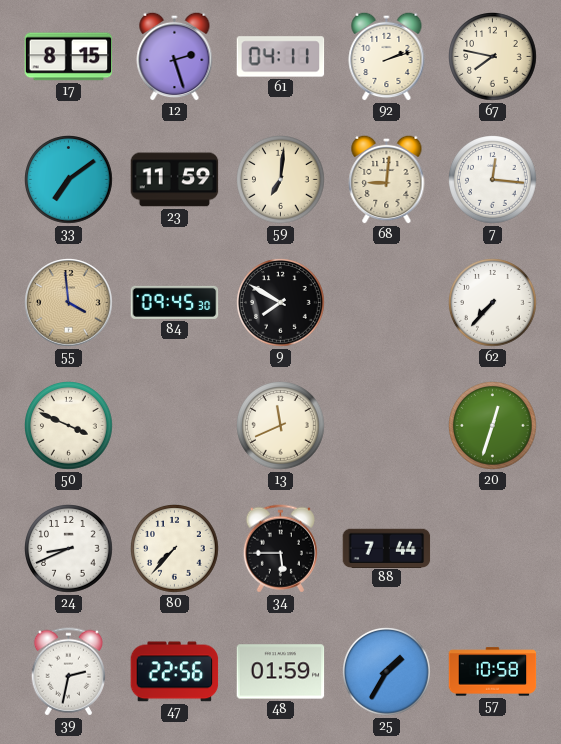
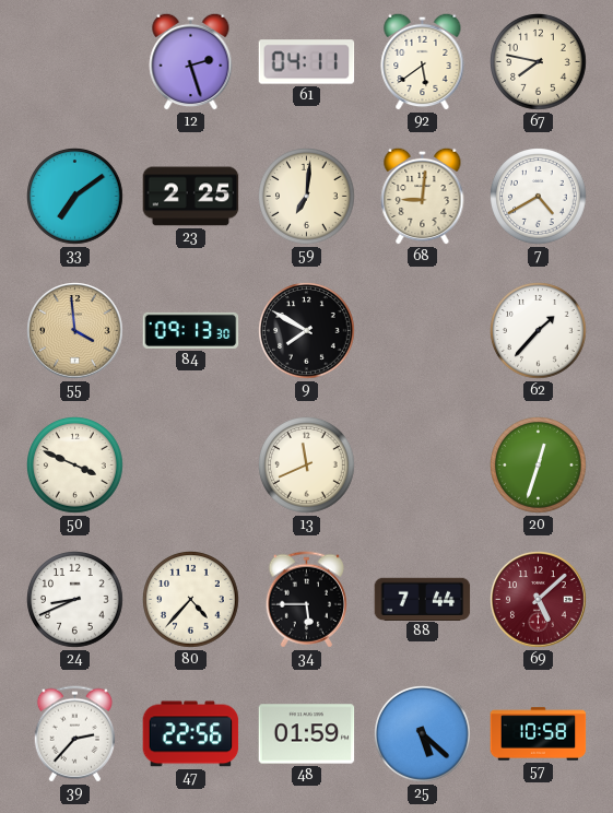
17: 8:15 -> none
92: 2:12 -> 5:39
23: 11:59 -> 2:25
7: 12:16 -> 4:40
84: 09:45 -> 09:13
62: 7:37 -> 1:37
80: 7:37 -> 4:37
69: none -> 5:08
39: 2:32 -> 2:37
25: 1:35 -> 5:22
